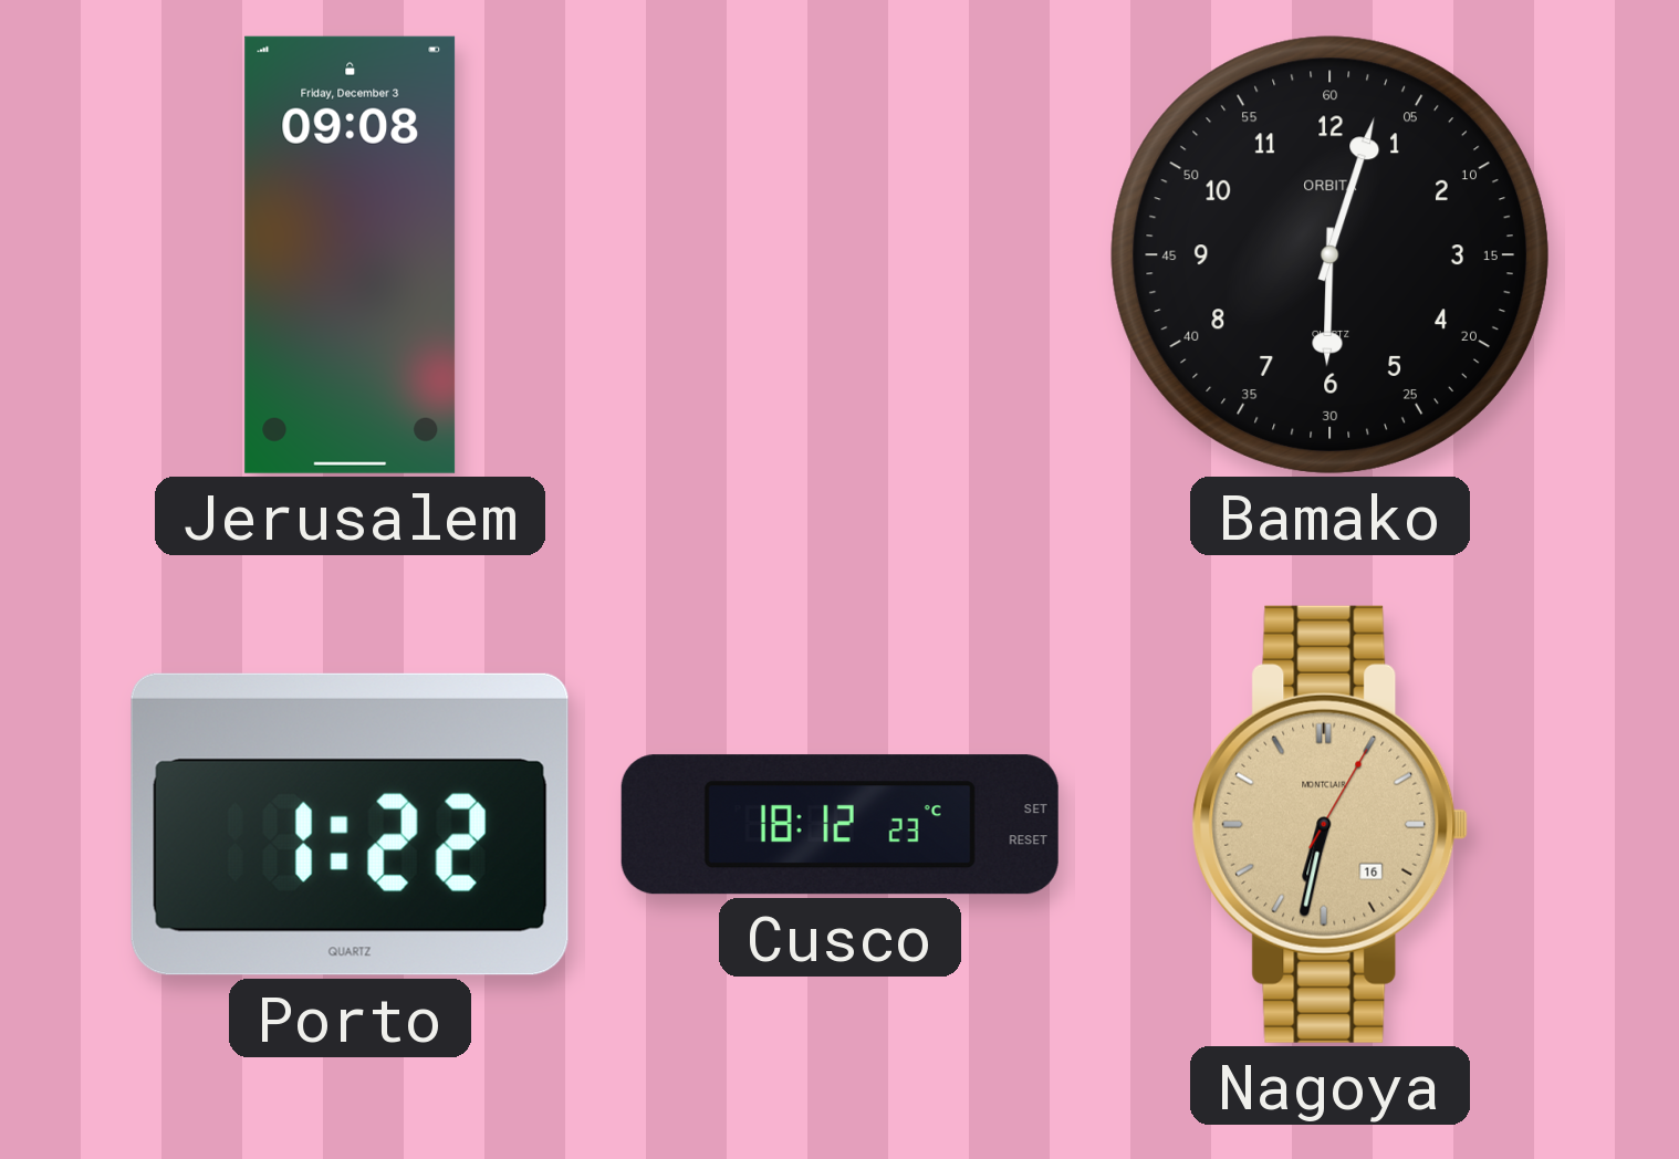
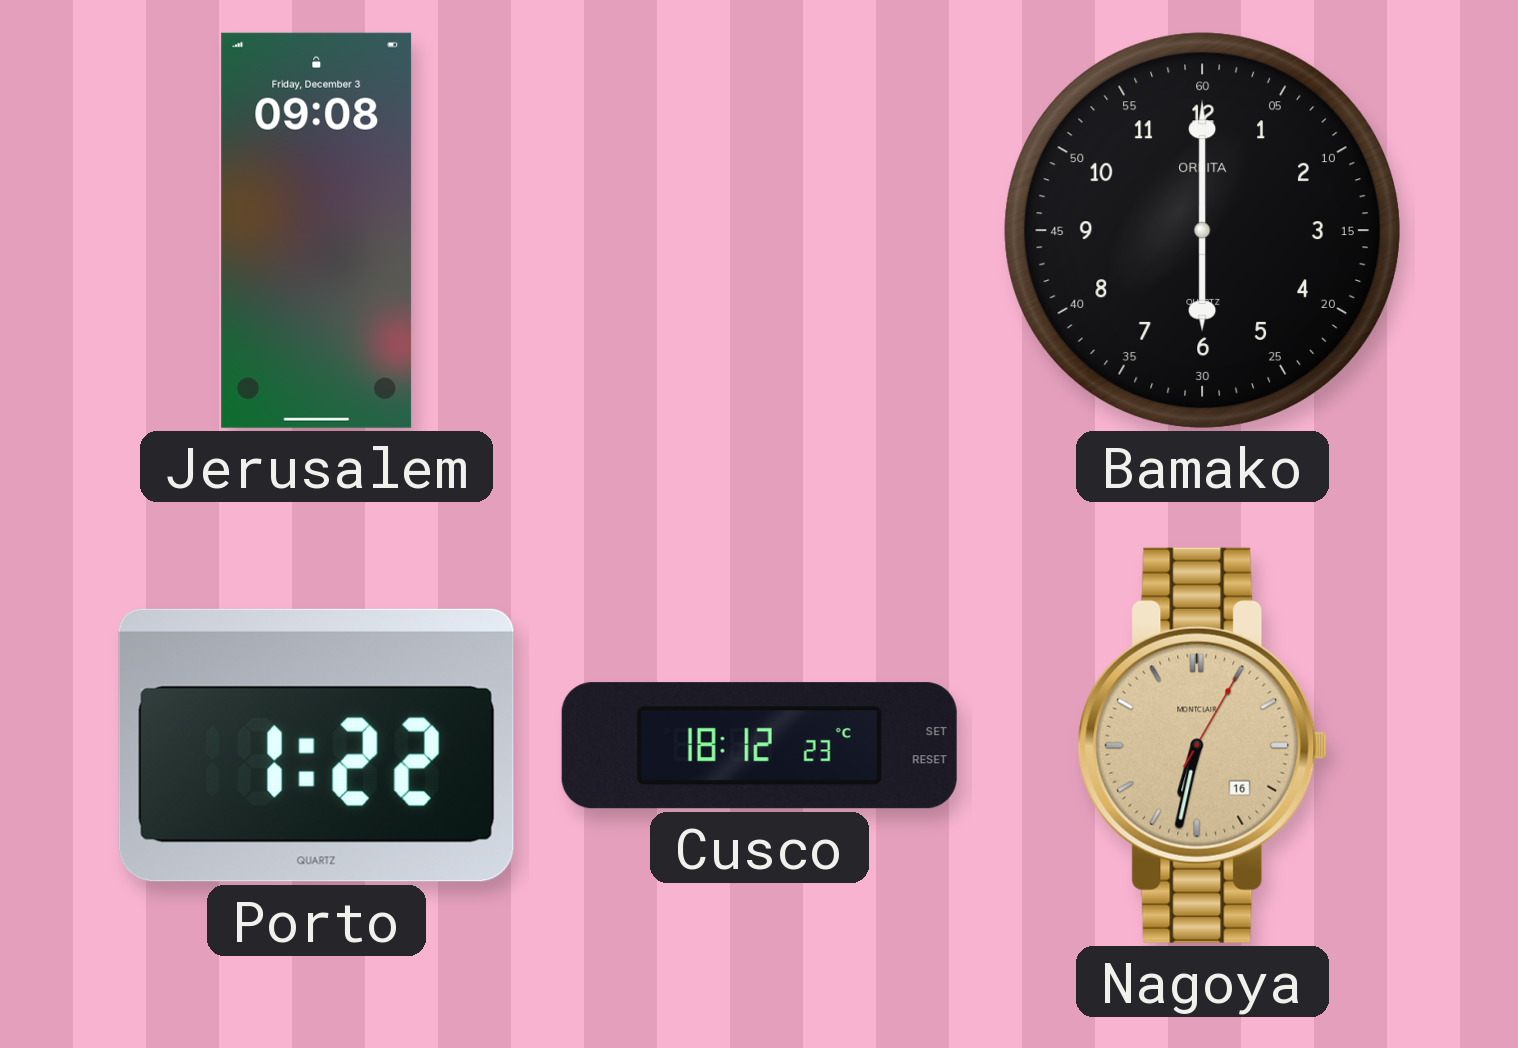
Bamako: 6:03 -> 6:00
